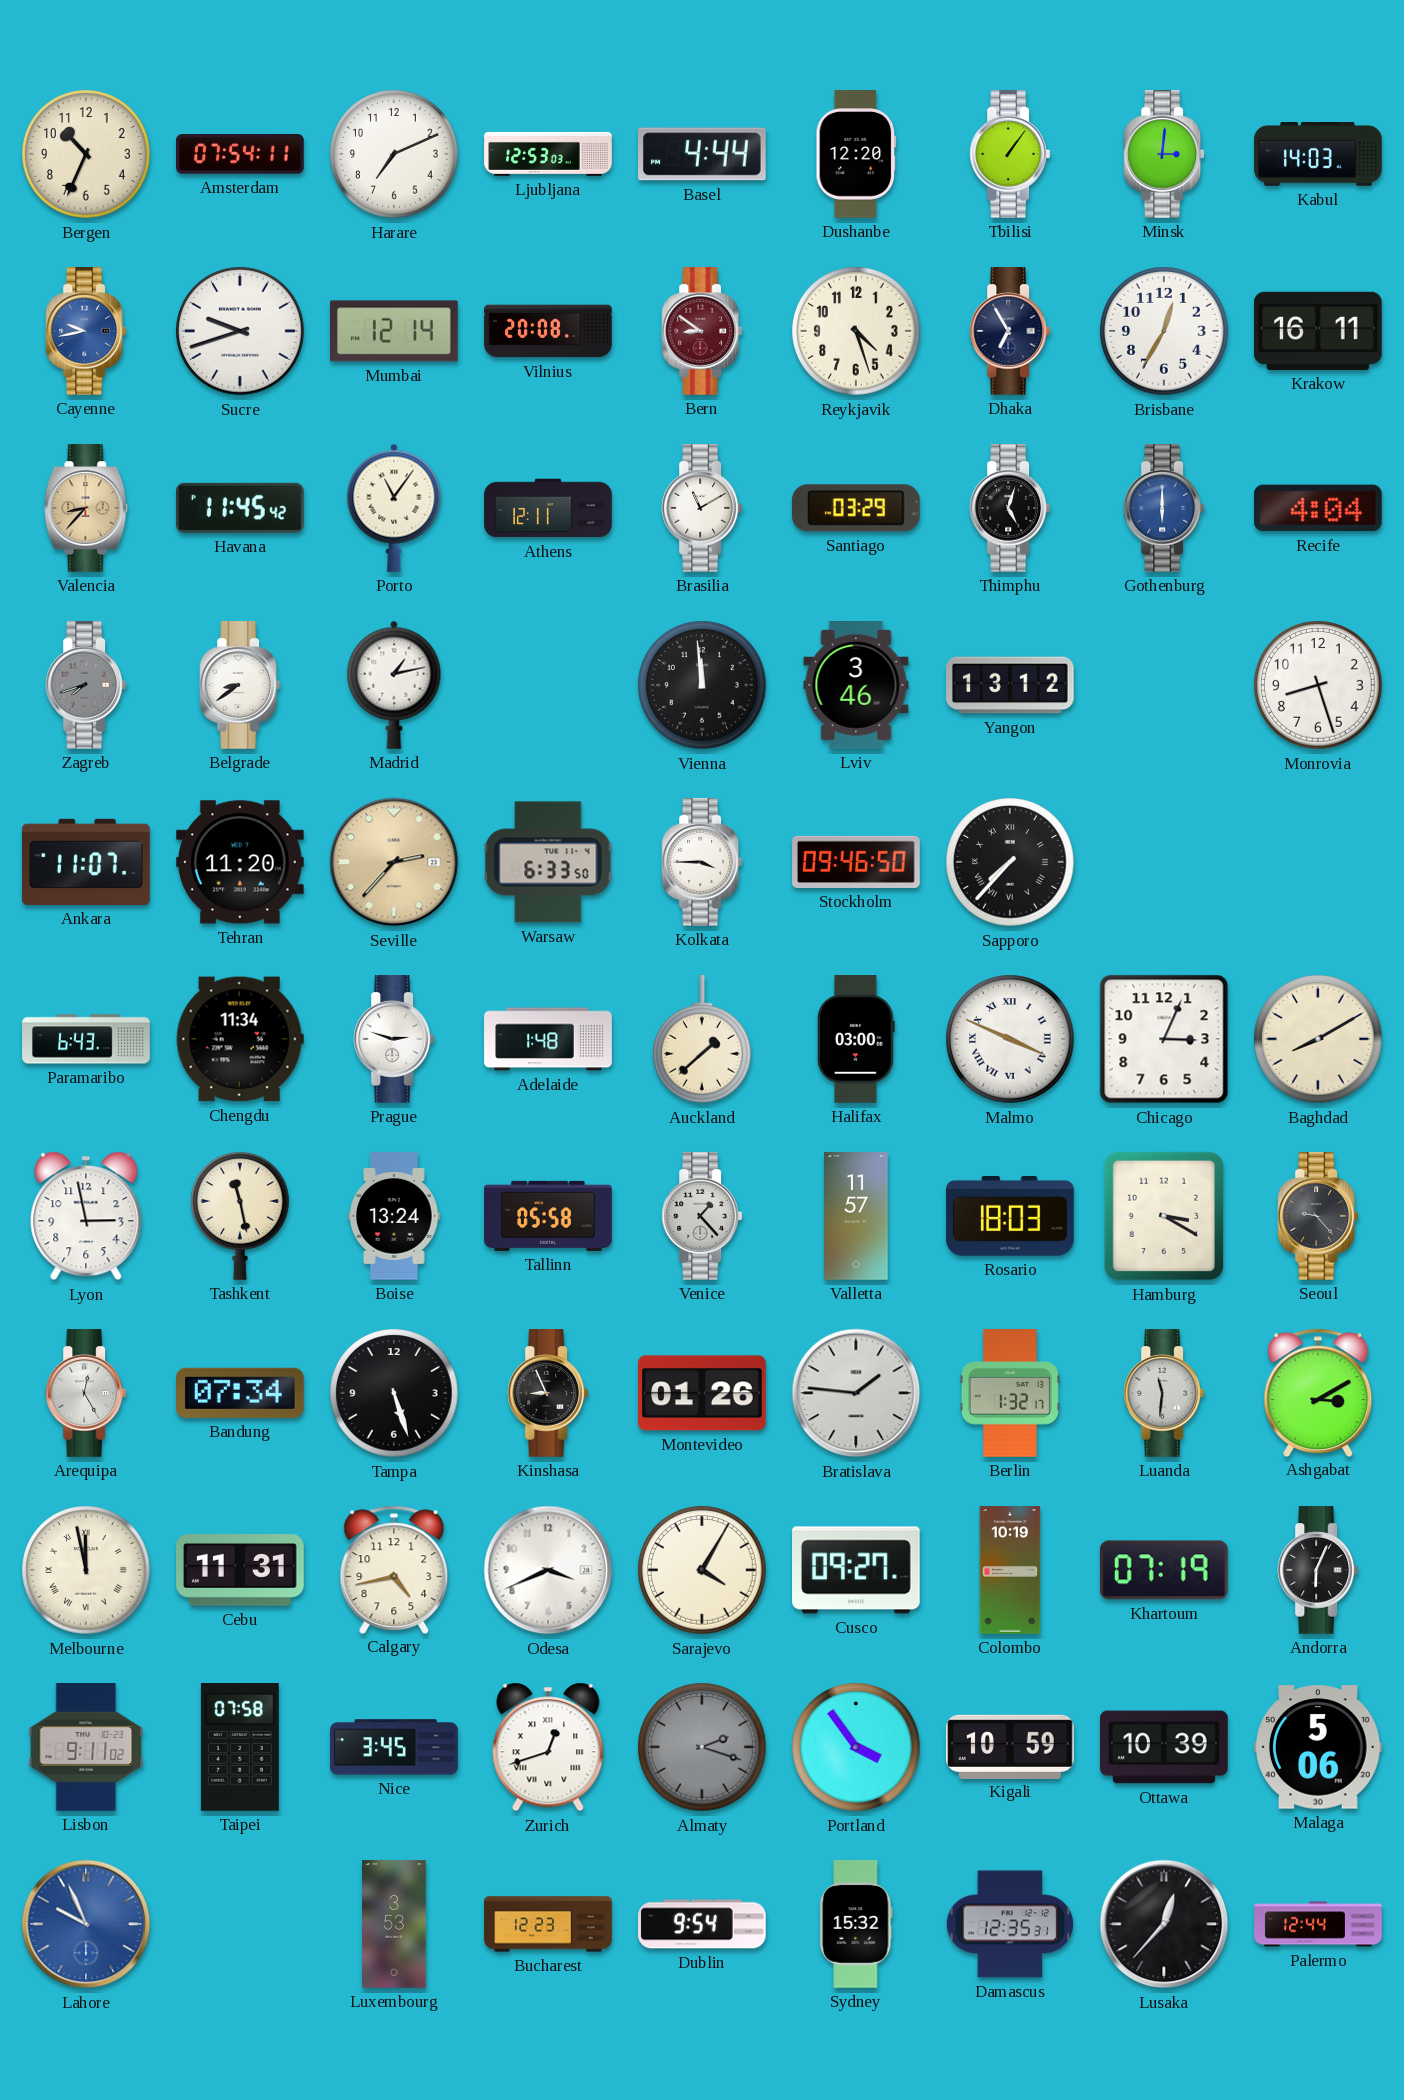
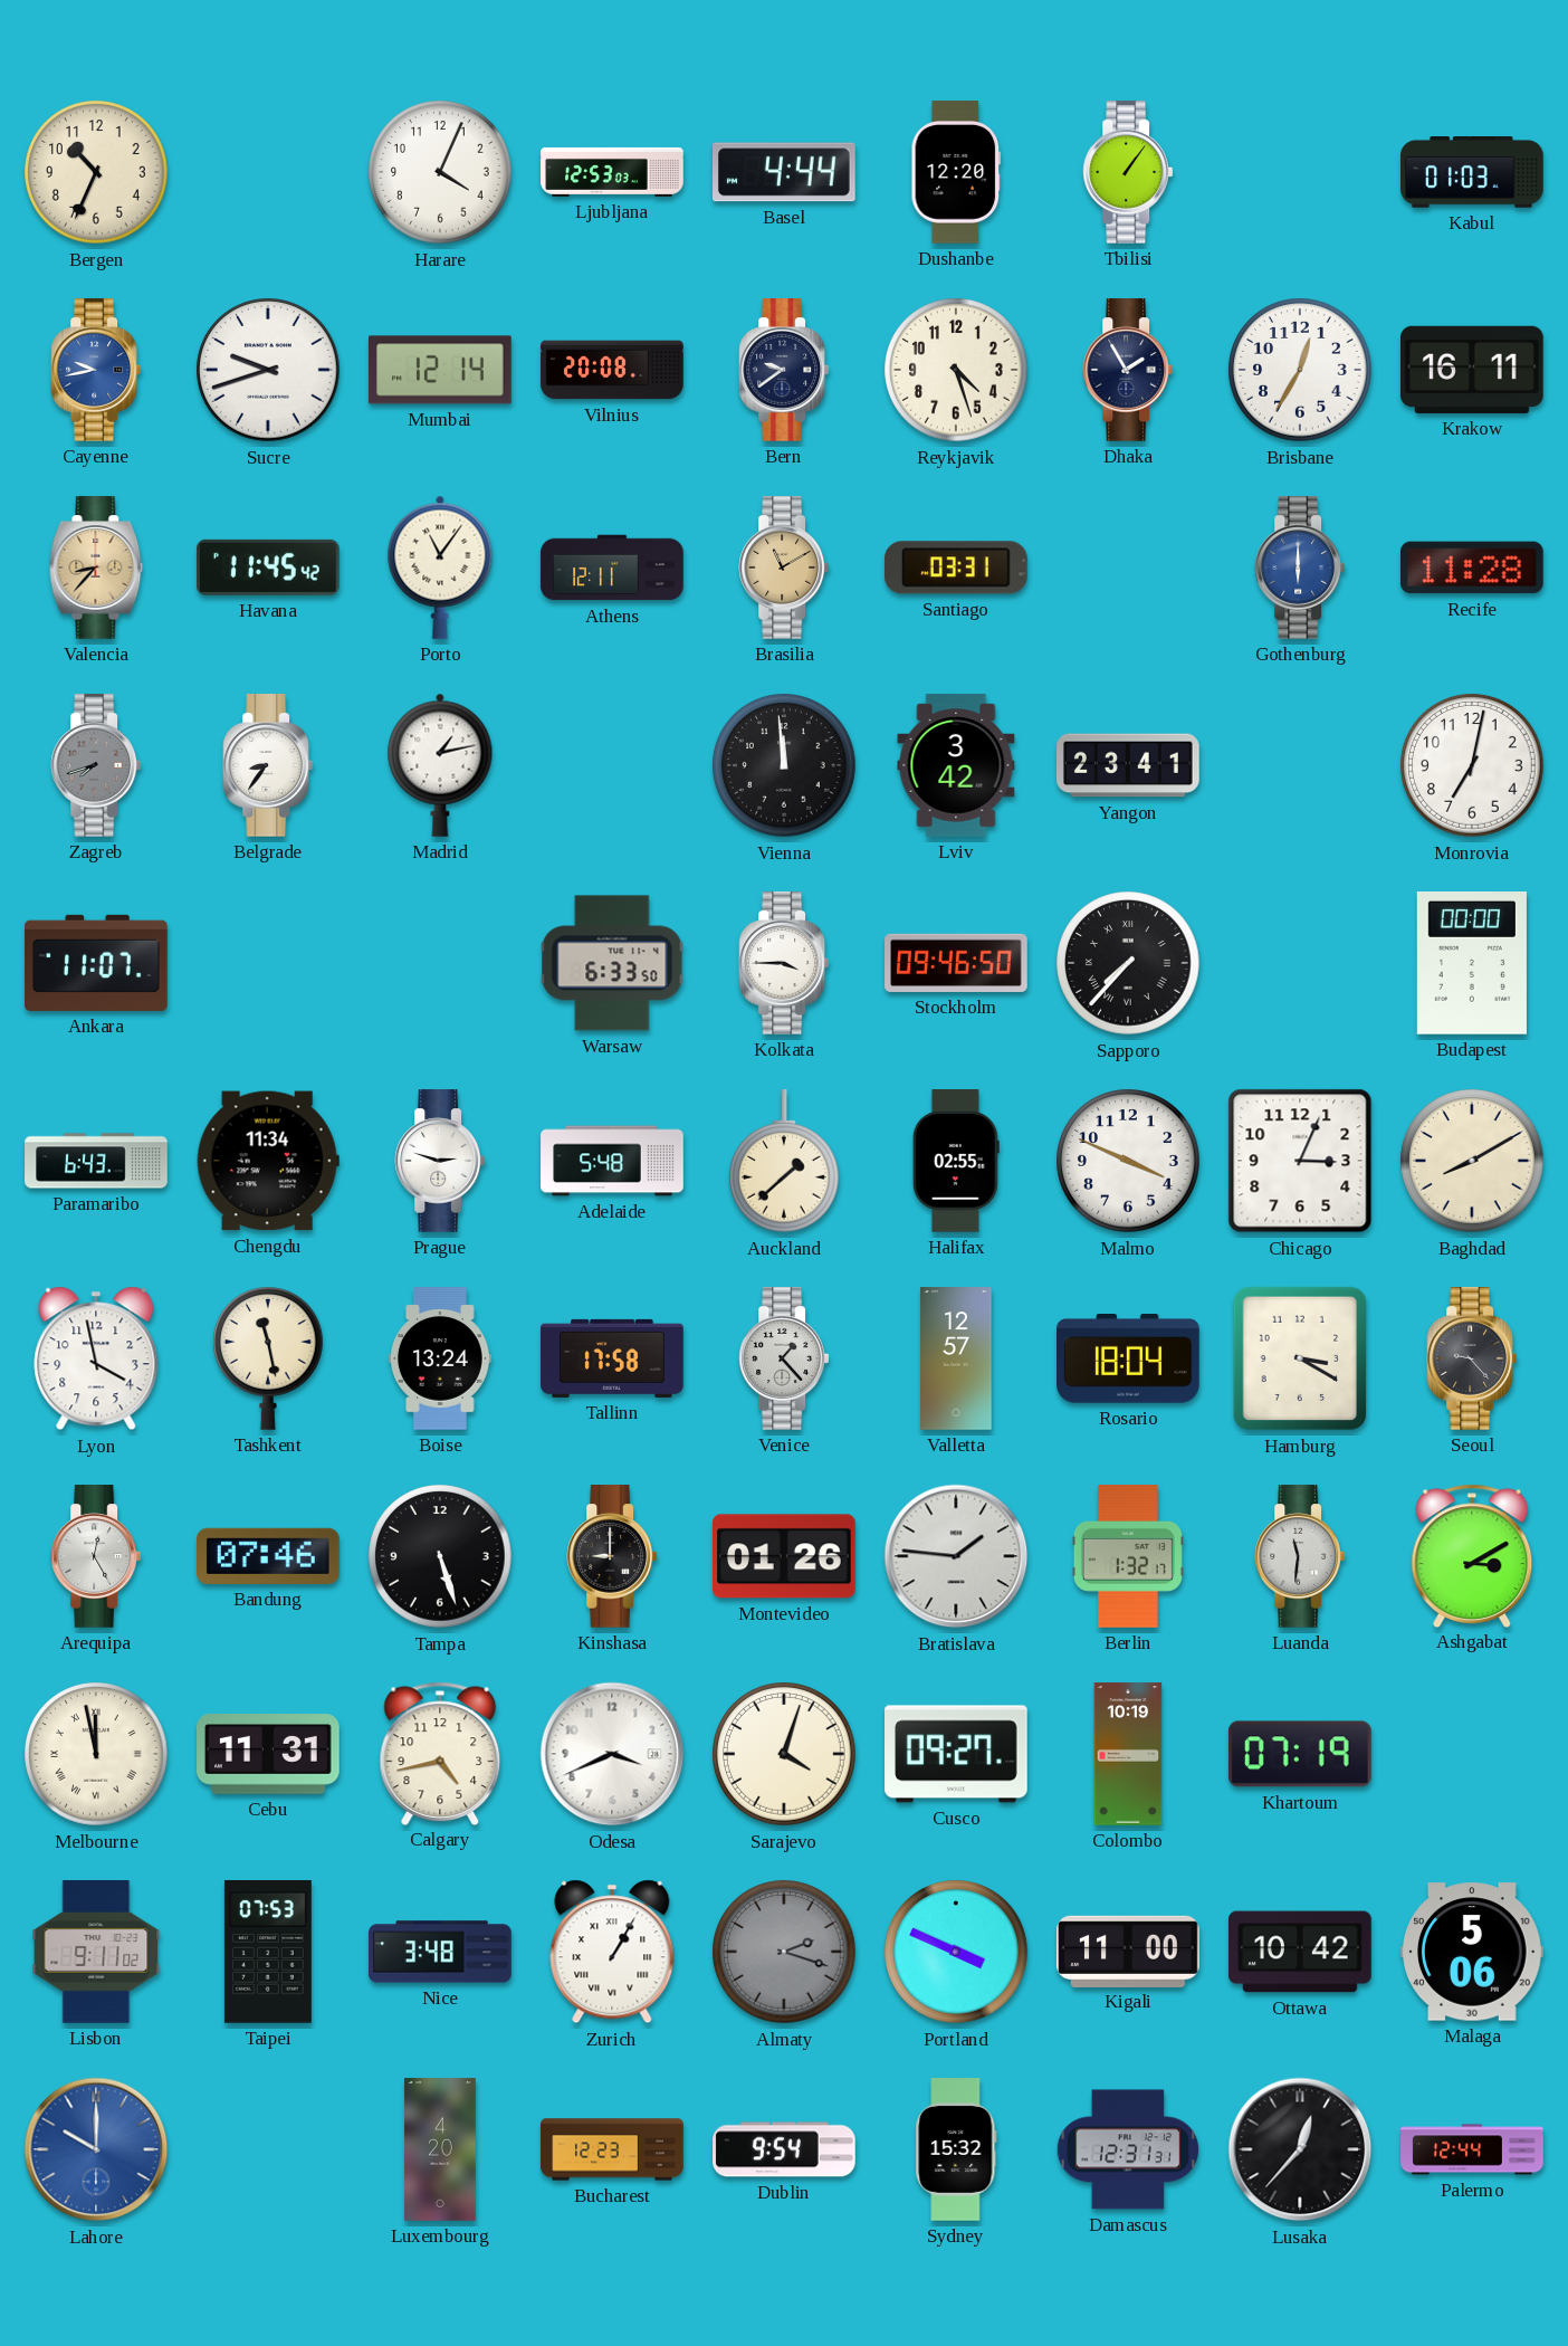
Amsterdam: 07:54 -> none
Harare: 7:11 -> 4:04
Minsk: 3:01 -> none
Kabul: 14:03 -> 01:03
Bern: 8:51 -> 9:39
Bern dial: burgundy -> navy
Dhaka: 6:55 -> 1:55
Brasilia dial: white -> champagne
Santiago: 03:29 -> 03:31
Thimphu: 5:03 -> none
Recife: 4:04 -> 11:28
Belgrade: 8:39 -> 8:36
Lviv: 3:46 -> 3:42
Yangon: 13:12 -> 23:41
Monrovia: 8:27 -> 7:02
Tehran: 11:20 -> none
Seville: 2:37 -> none
Budapest: none -> 00:00
Adelaide: 1:48 -> 5:48
Halifax: 03:00 -> 02:55
Malmo numerals: Roman -> Arabic
Lyon: 2:58 -> 3:58
Tallinn: 05:58 -> 17:58
Valletta: 11:57 -> 12:57
Rosario: 18:03 -> 18:04
Bandung: 07:34 -> 07:46
Kinshasa: 8:56 -> 9:00
Sarajevo: 4:05 -> 4:03
Andorra: 6:04 -> none
Taipei: 07:58 -> 07:53
Nice: 3:45 -> 3:48
Zurich: 12:42 -> 1:05
Portland: 3:54 -> 3:49
Kigali: 10:59 -> 11:00
Ottawa: 10:39 -> 10:42
Lahore: 9:56 -> 10:00
Luxembourg: 3:53 -> 4:20
Damascus: 12:35 -> 12:31
